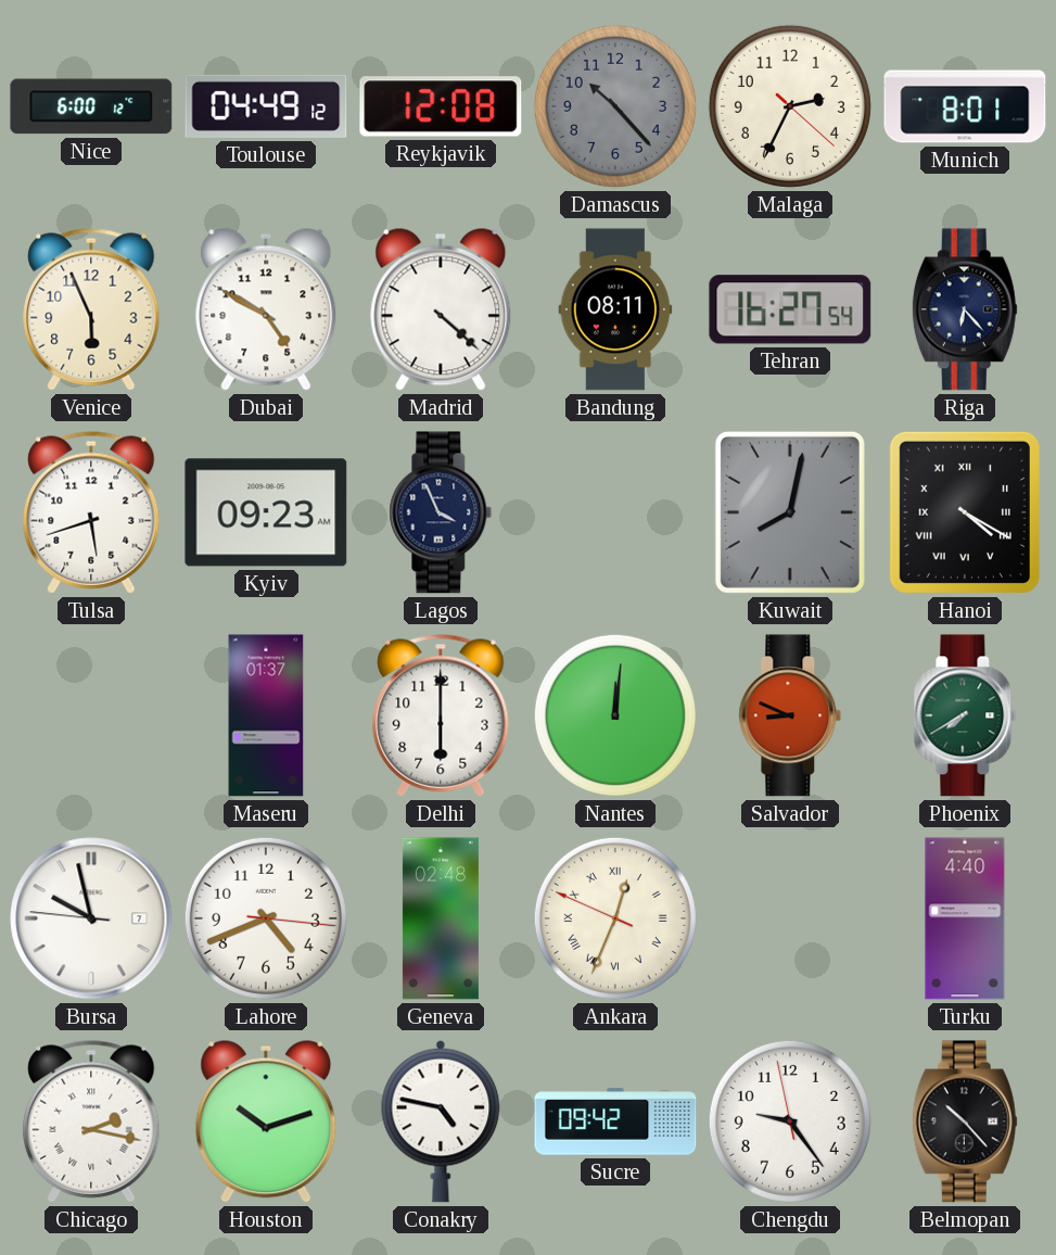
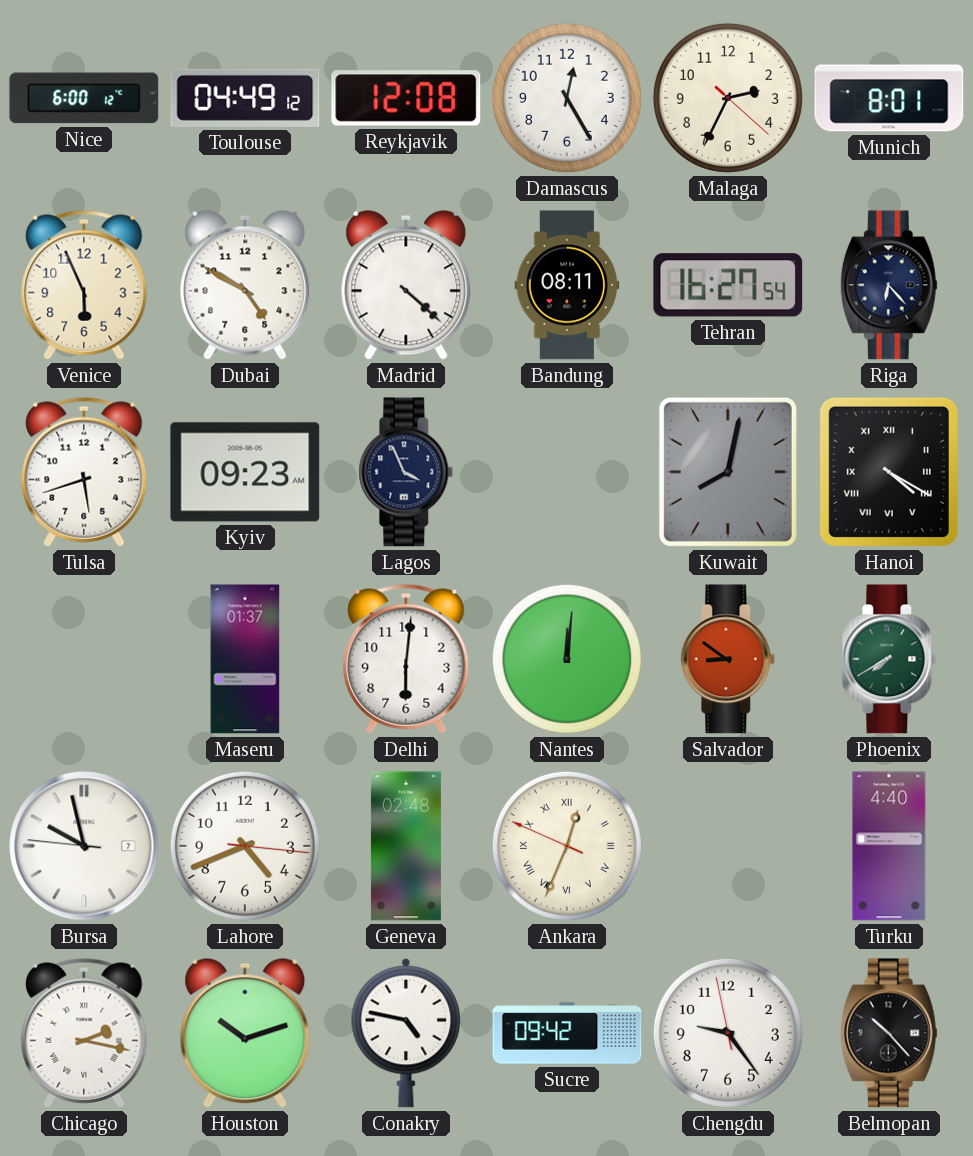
Damascus: 10:23 -> 12:25
Damascus dial: grey -> white
Delhi: 6:00 -> 6:01
Salvador: 8:49 -> 8:51
